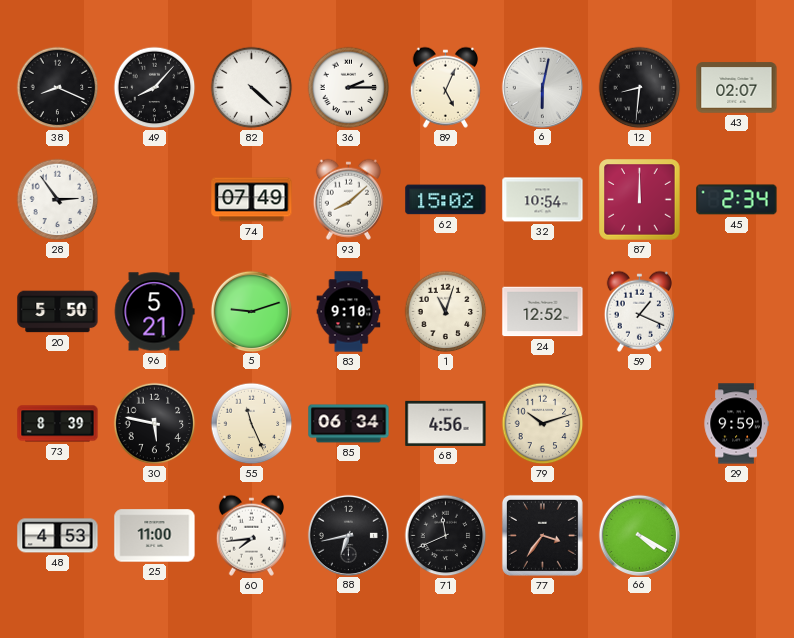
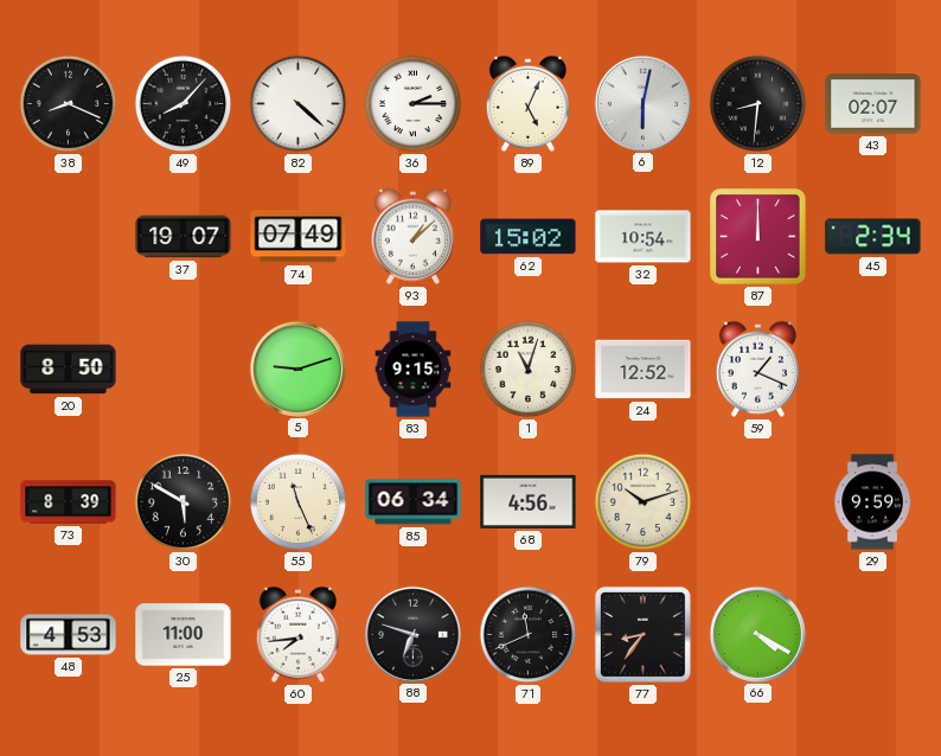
28: 2:54 -> none
37: none -> 19:07
93: 8:08 -> 1:08
20: 5:50 -> 8:50
96: 5:21 -> none
83: 9:10 -> 9:15
30: 5:47 -> 5:50
88: 6:43 -> 6:48
77: 3:36 -> 8:36
